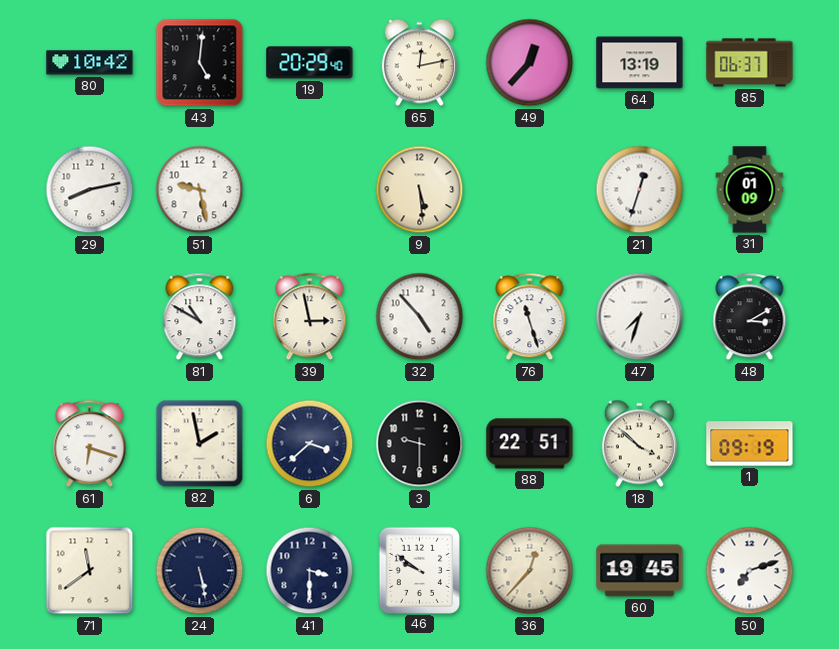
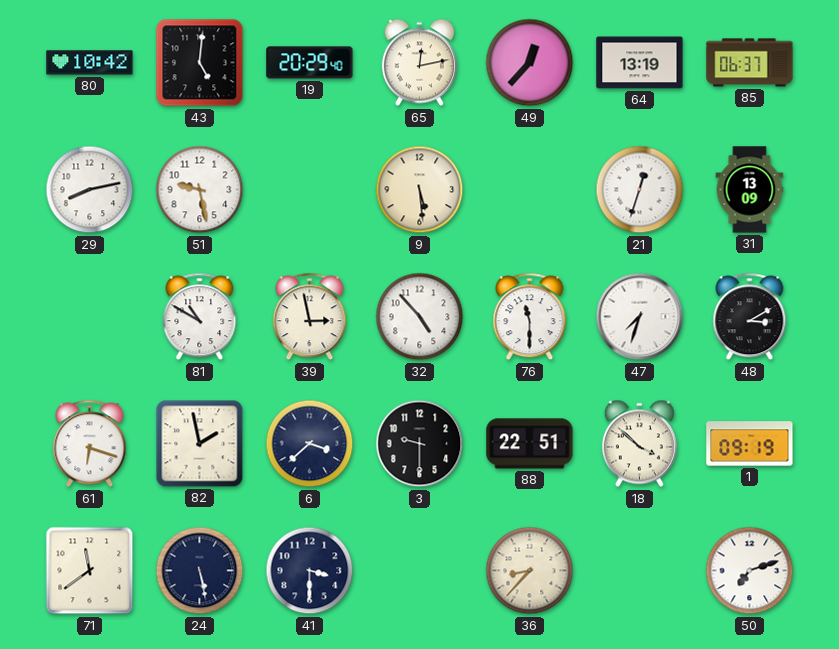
31: 01:09 -> 13:09
76: 11:27 -> 11:30
46: 9:51 -> none
36: 12:37 -> 8:37
60: 19:45 -> none
